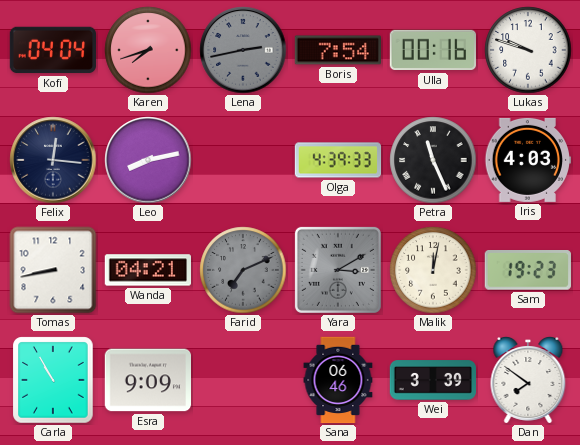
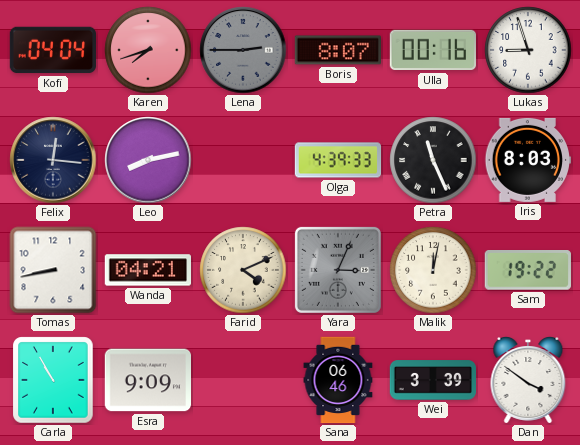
Lena: 2:43 -> 2:45
Boris: 7:54 -> 8:07
Lukas: 9:48 -> 8:57
Iris: 4:03 -> 8:03
Farid: 7:11 -> 4:11
Farid dial: grey -> cream
Yara: 3:10 -> 3:04
Sam: 19:23 -> 19:22
Dan: 7:51 -> 3:51
